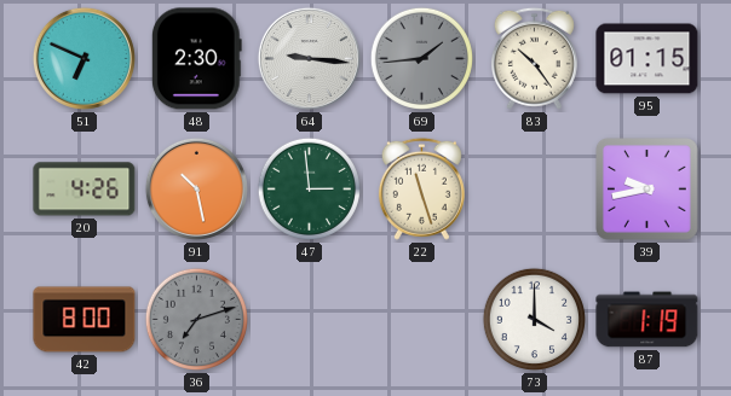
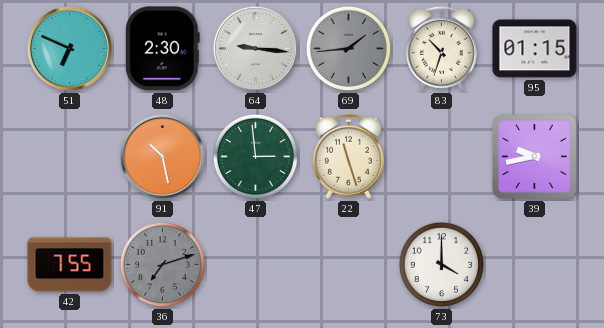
83: 10:24 -> 10:33
20: 4:26 -> none
42: 8:00 -> 7:55
87: 1:19 -> none
